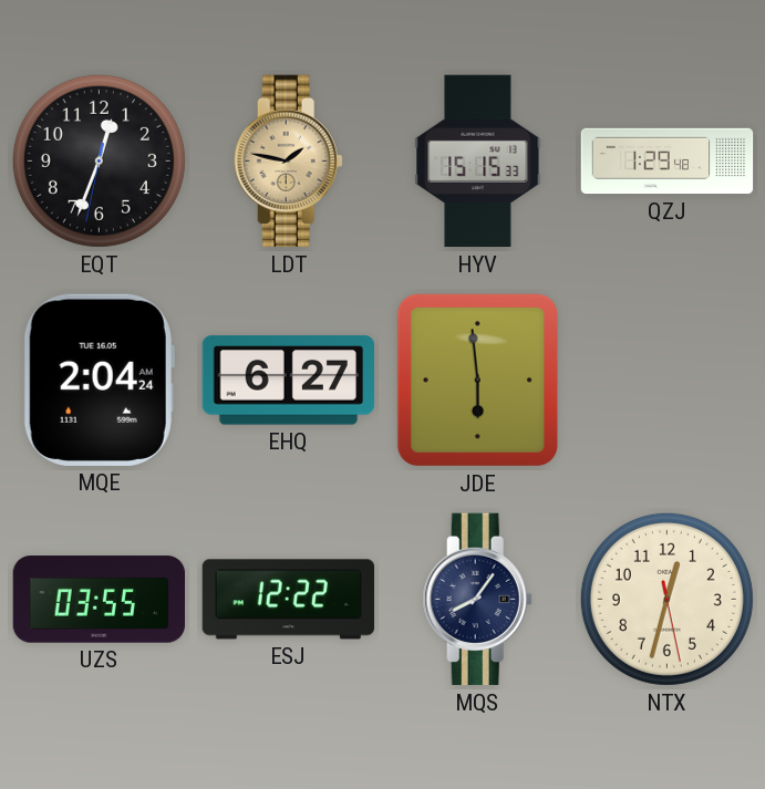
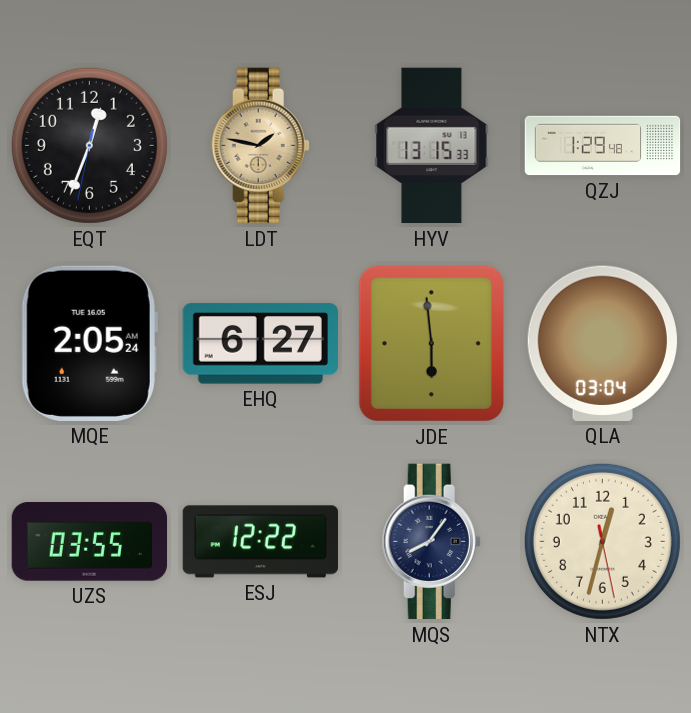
HYV: 15:15 -> 13:15
MQE: 2:04 -> 2:05
QLA: none -> 03:04
